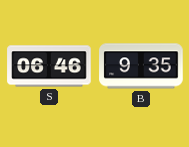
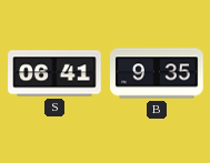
S: 06:46 -> 06:41
